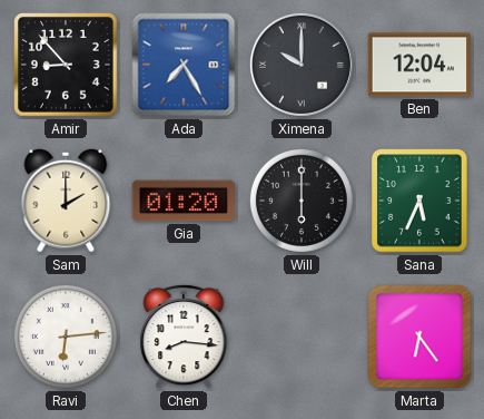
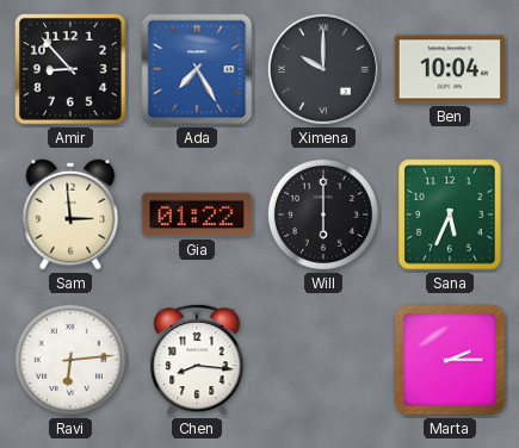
Ben: 12:04 -> 10:04
Sam: 2:00 -> 2:59
Gia: 01:20 -> 01:22
Marta: 6:24 -> 2:15
